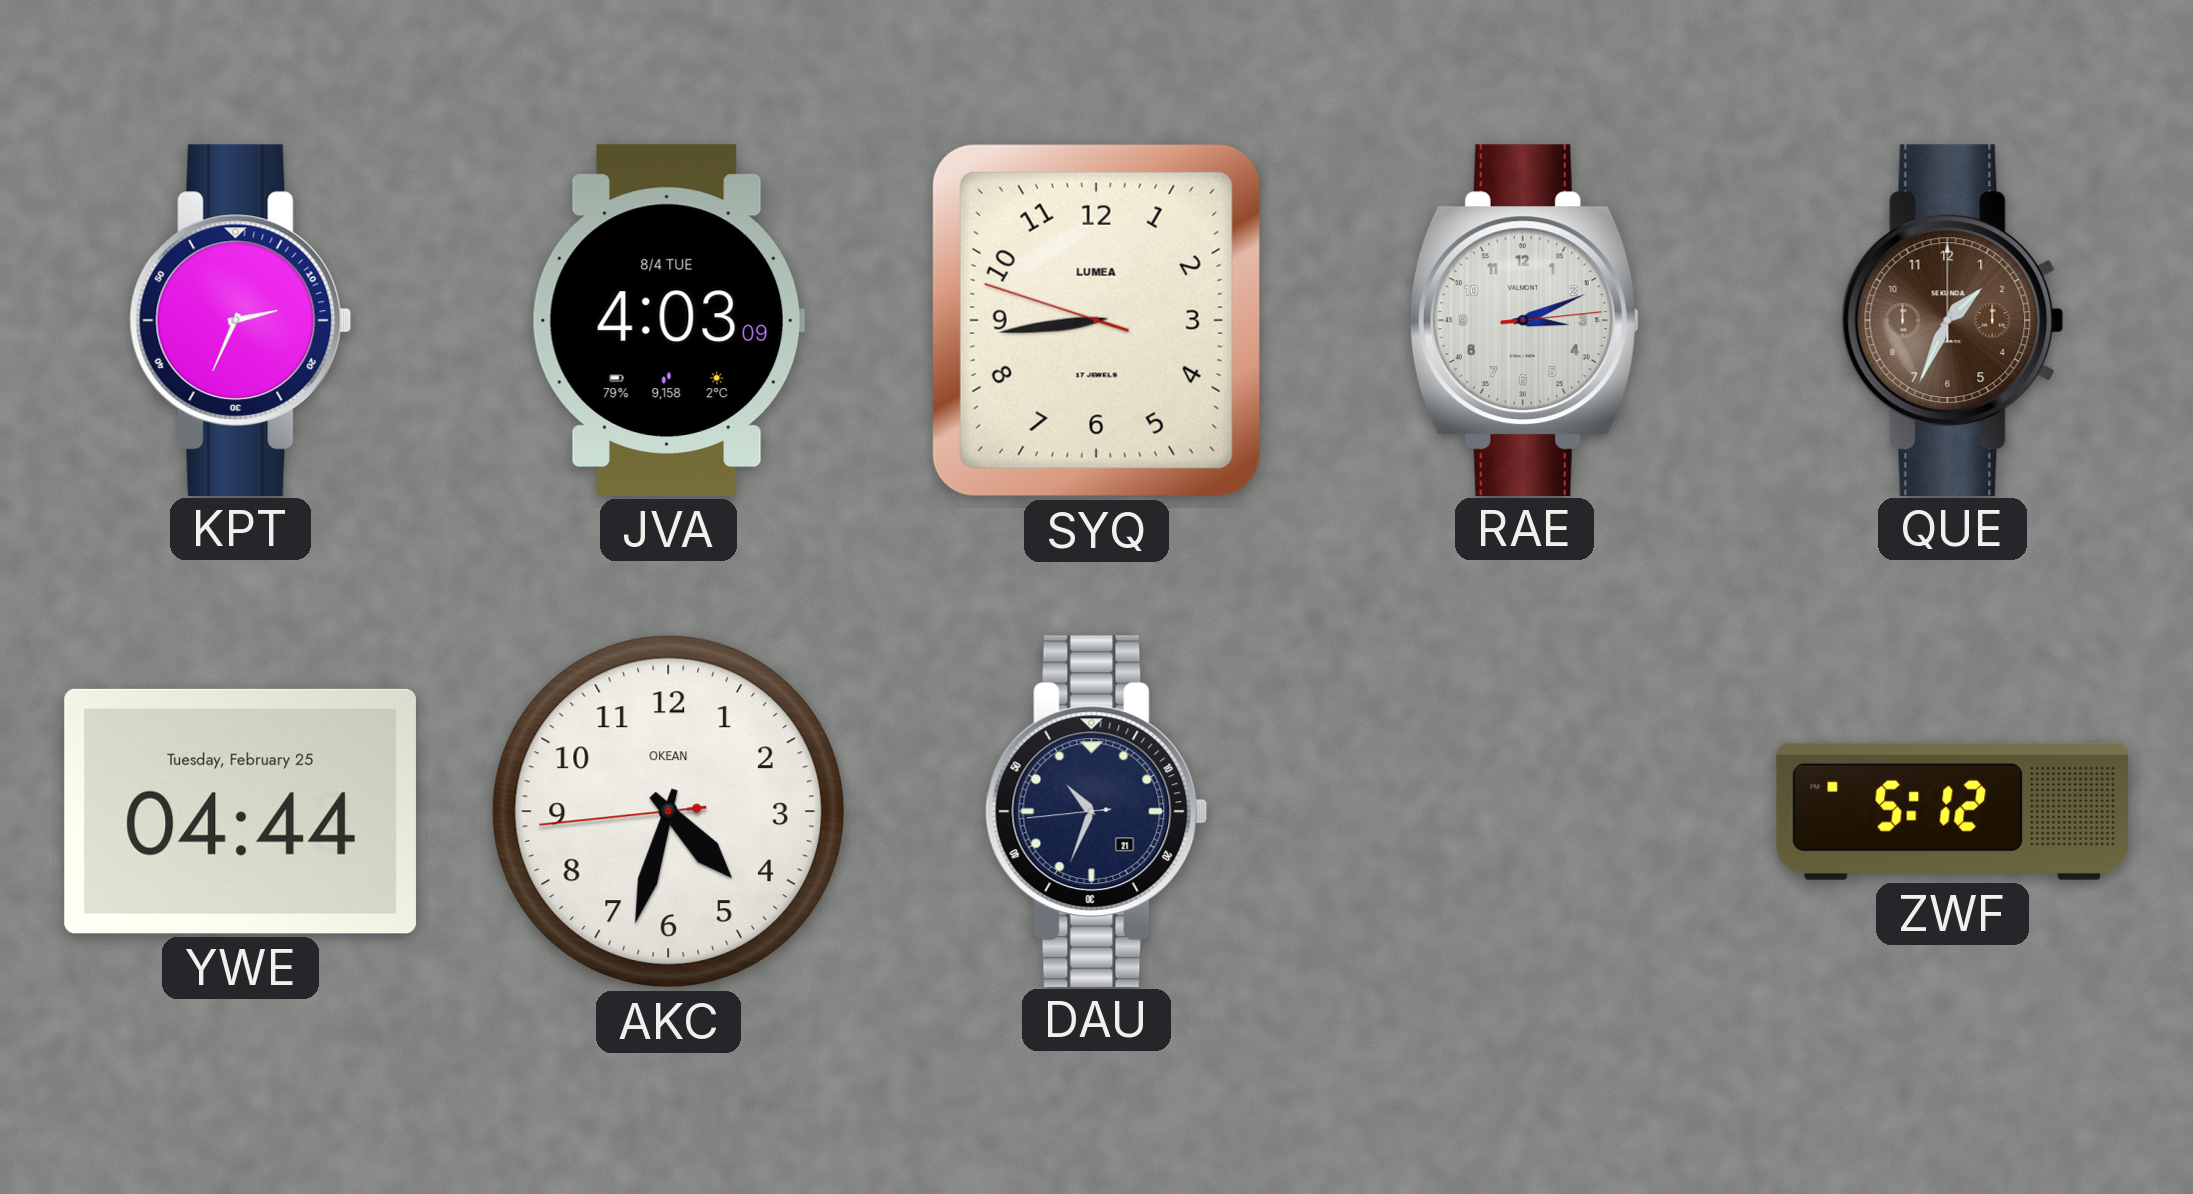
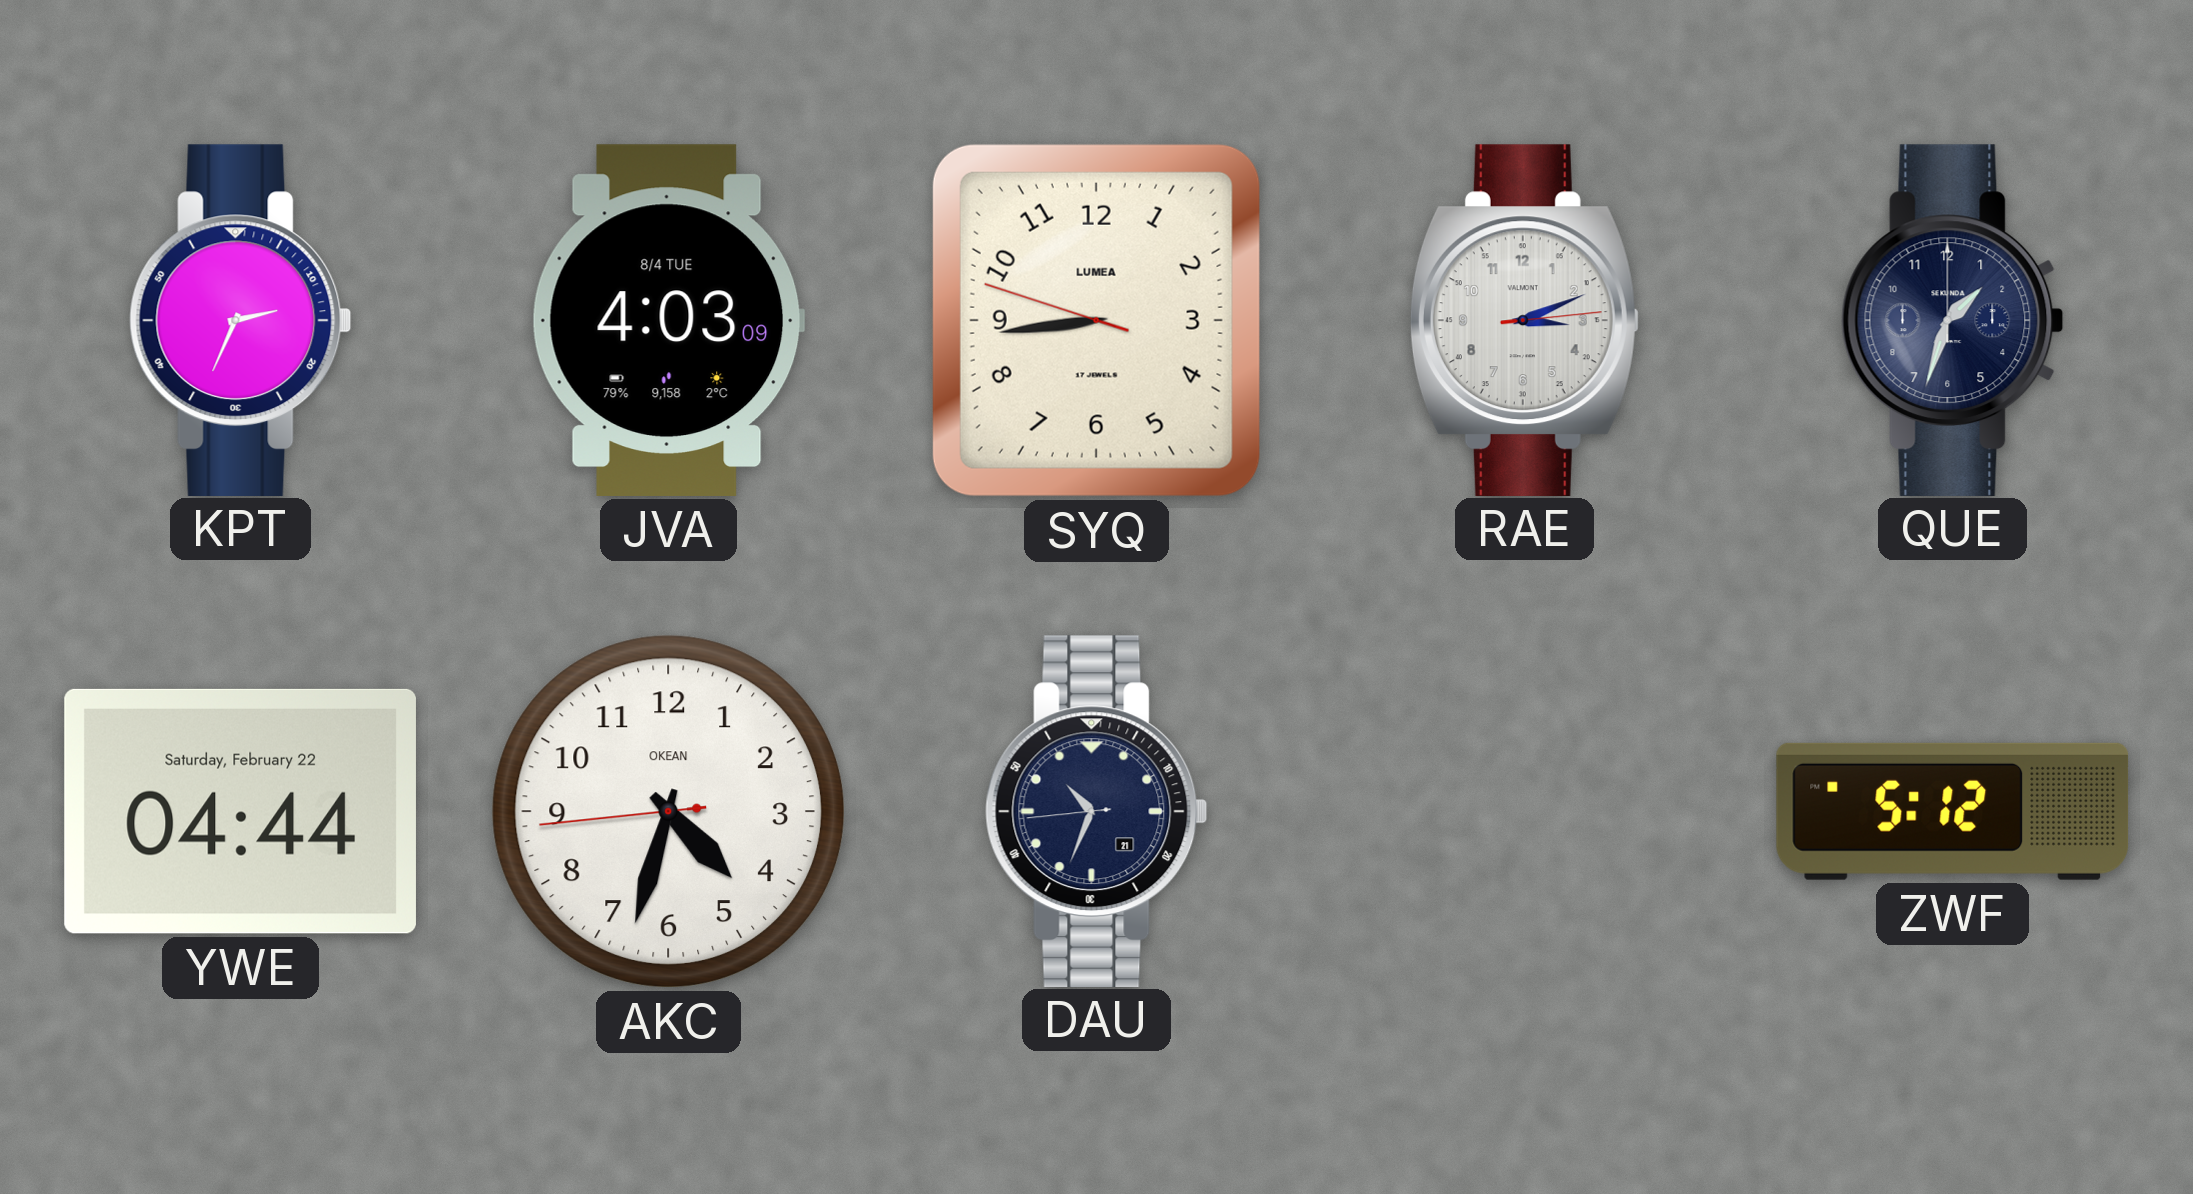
QUE: 1:34 -> 1:33
QUE dial: brown -> navy
YWE date: Tuesday, February 25 -> Saturday, February 22
